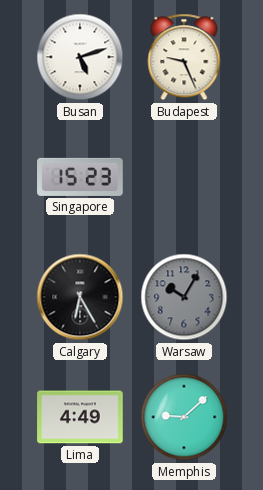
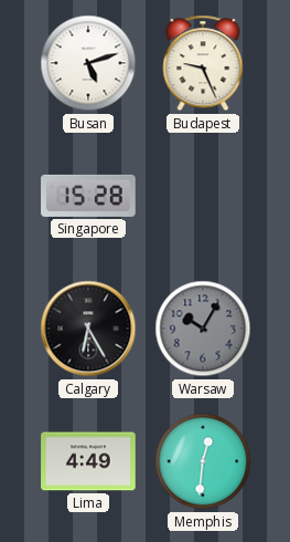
Singapore: 15:23 -> 15:28
Memphis: 9:08 -> 12:31
